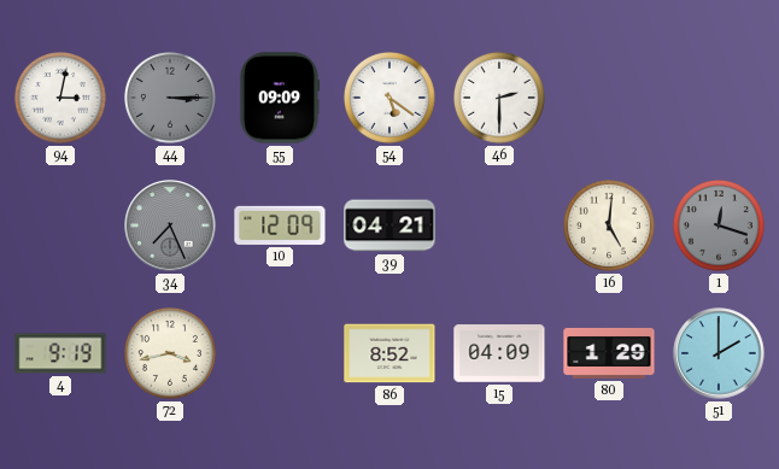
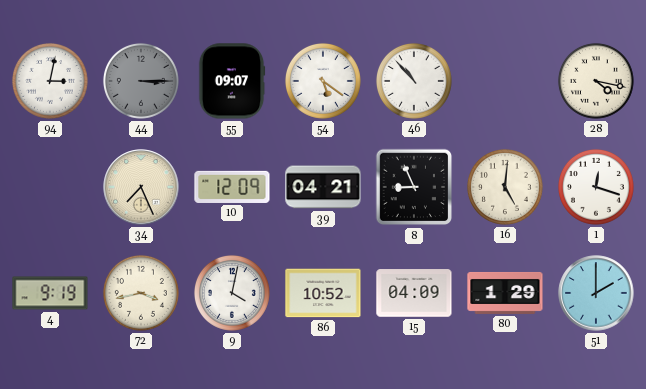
55: 09:09 -> 09:07
46: 2:30 -> 10:53
28: none -> 4:17
34 dial: grey -> cream
8: none -> 8:56
1 dial: grey -> white
9: none -> 4:02
86: 8:52 -> 10:52
